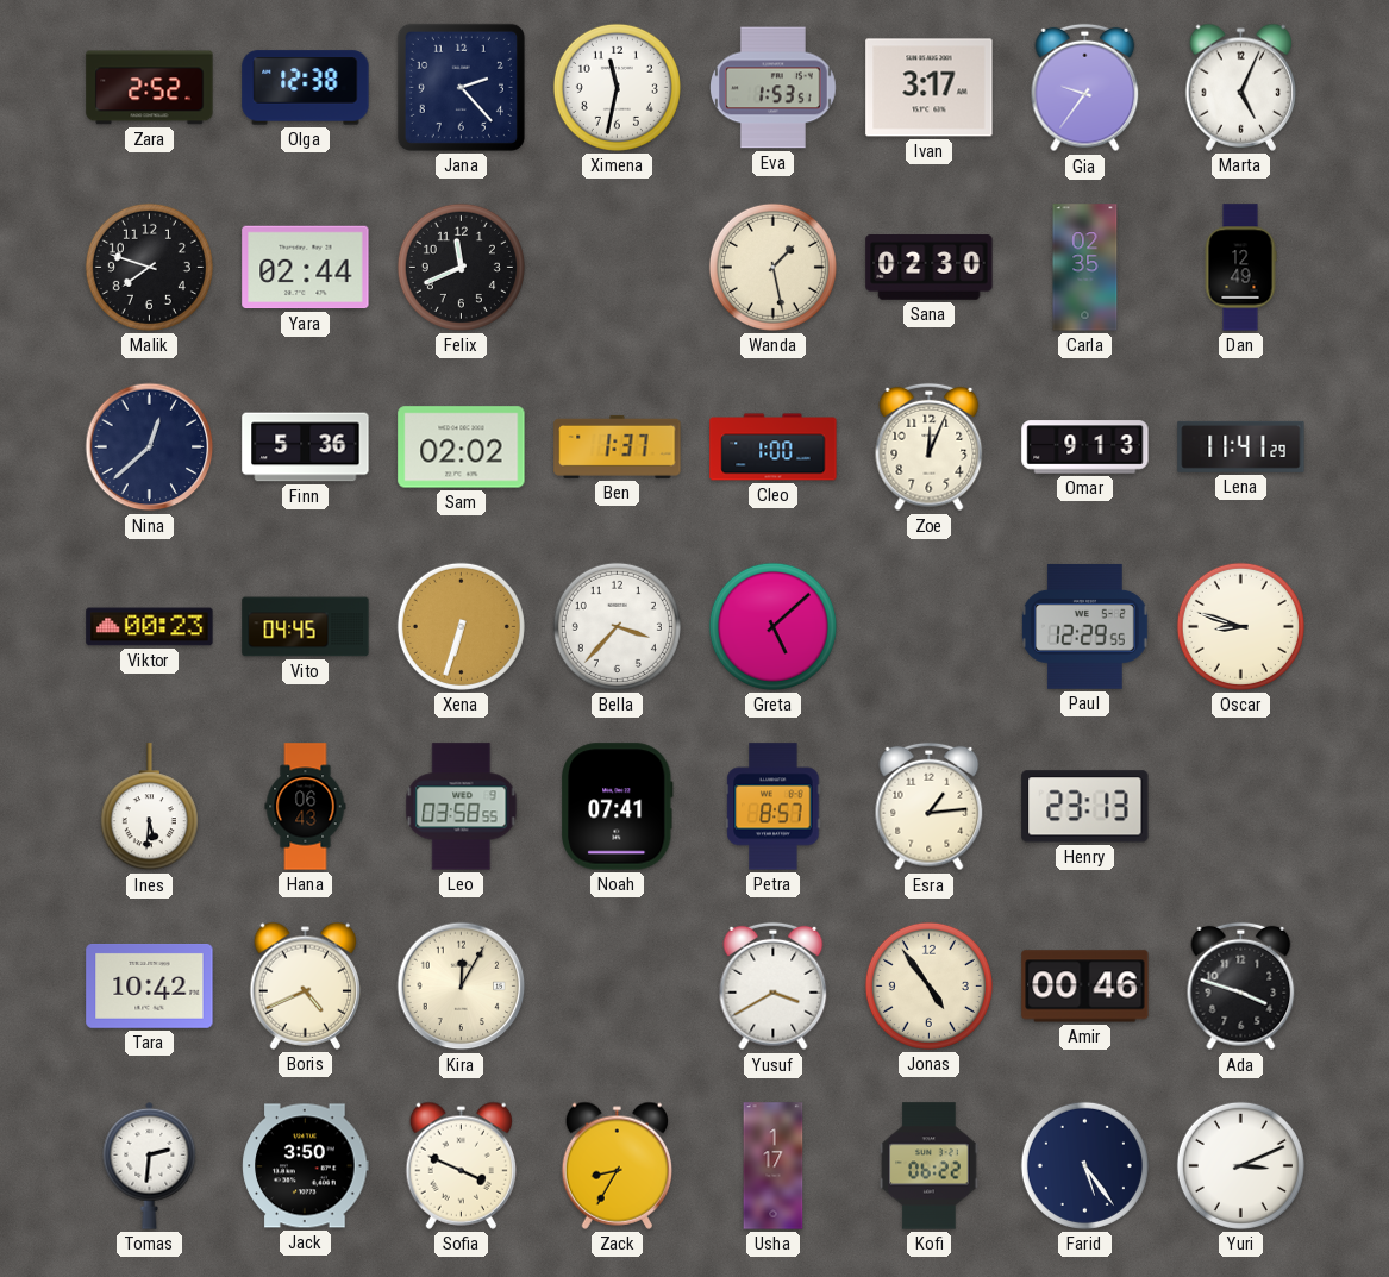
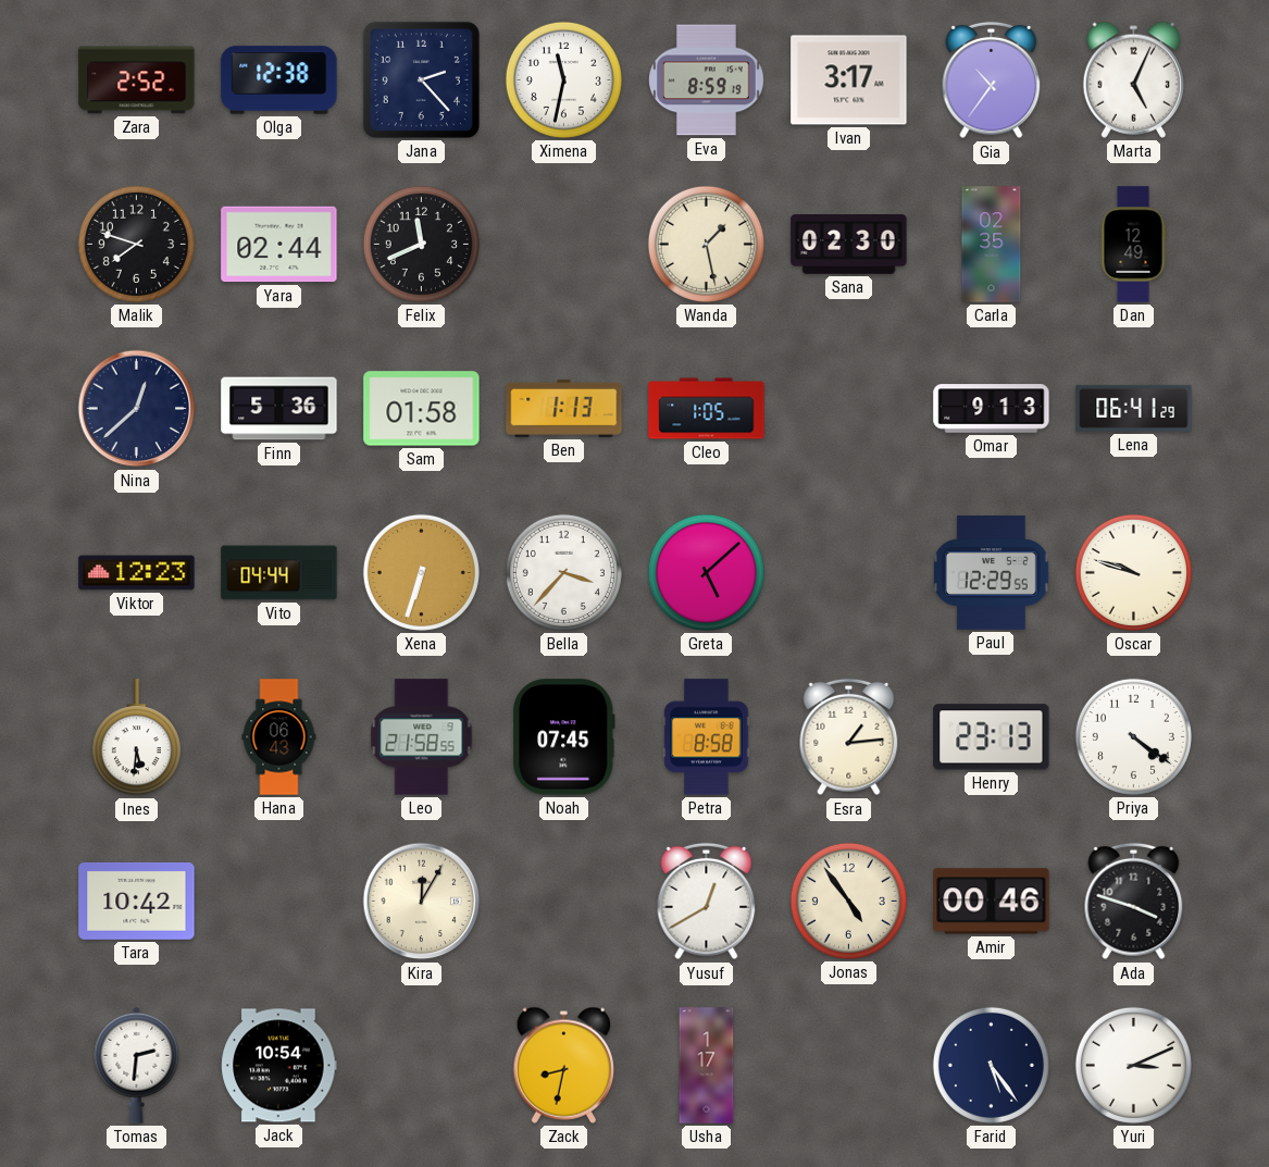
Eva: 1:53 -> 8:59
Gia: 9:36 -> 10:36
Sam: 02:02 -> 01:58
Ben: 1:37 -> 1:13
Cleo: 1:00 -> 1:05
Zoe: 12:04 -> none
Lena: 11:41 -> 06:41
Viktor: 00:23 -> 12:23
Vito: 04:45 -> 04:44
Oscar: 8:48 -> 9:48
Leo: 03:58 -> 21:58
Noah: 07:41 -> 07:45
Petra: 8:57 -> 8:58
Priya: none -> 4:21
Boris: 4:41 -> none
Yusuf: 3:40 -> 12:40
Jack: 3:50 -> 10:54
Sofia: 3:49 -> none
Zack: 8:35 -> 8:32
Kofi: 06:22 -> none
